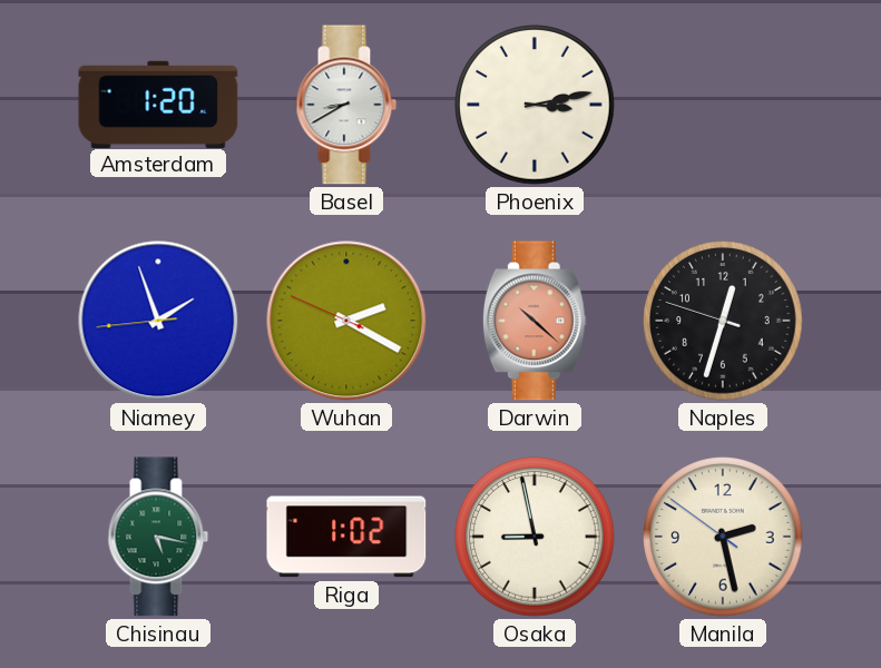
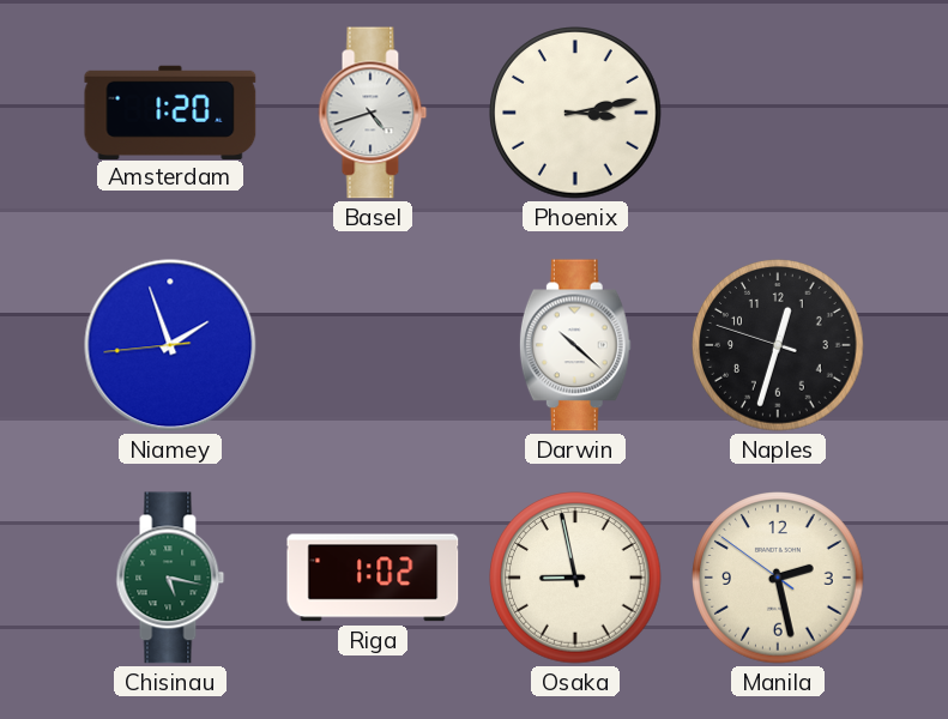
Basel: 8:40 -> 4:42
Wuhan: 2:19 -> none
Darwin dial: salmon -> white
